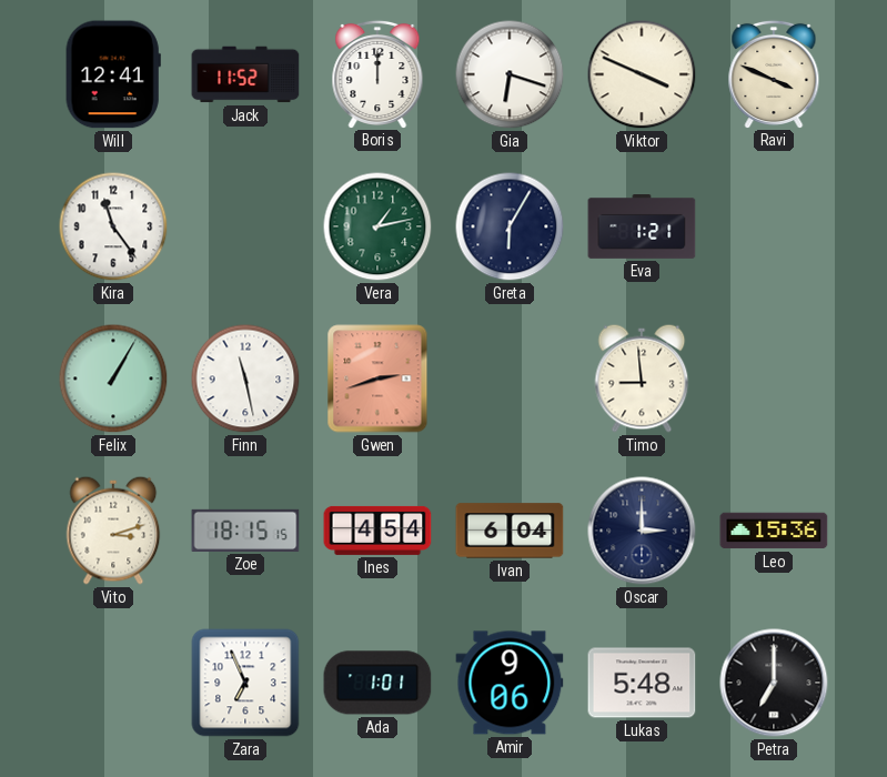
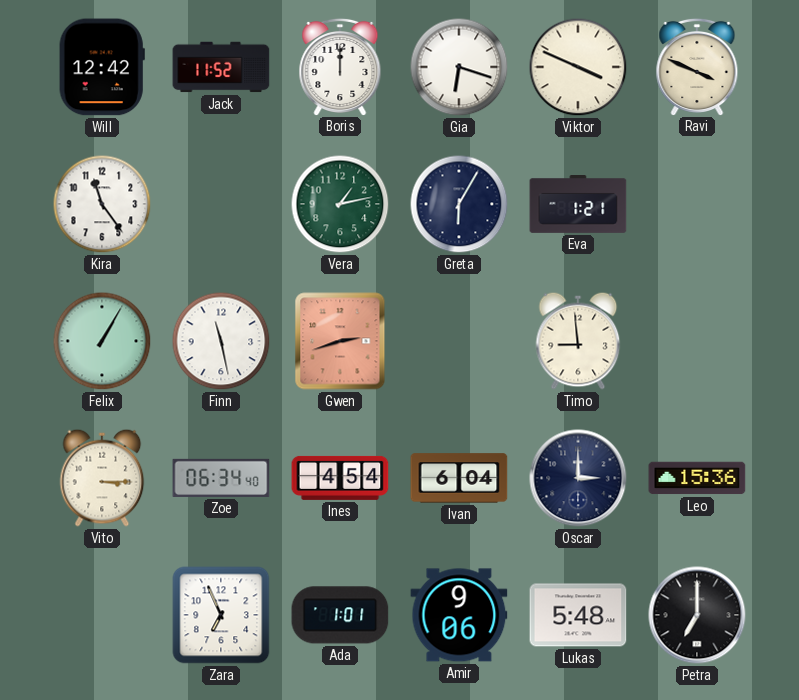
Will: 12:41 -> 12:42
Vito: 3:12 -> 3:15
Zoe: 18:15 -> 06:34
